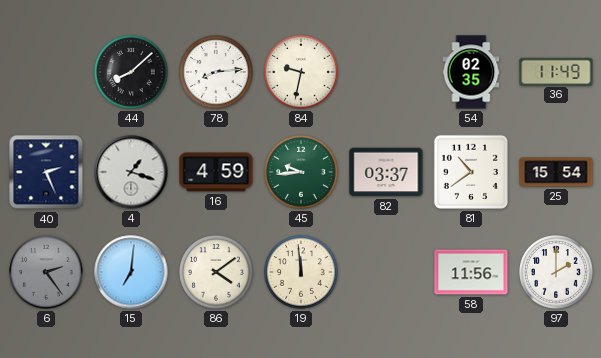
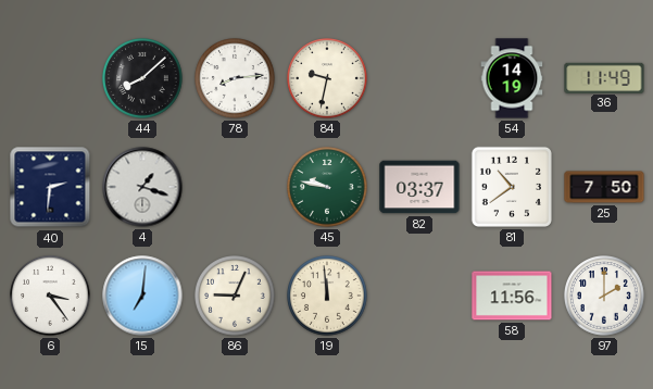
54: 02:35 -> 14:19
40: 2:26 -> 2:31
16: 4:59 -> none
45: 9:44 -> 9:47
25: 15:54 -> 7:50
6: 2:24 -> 3:24
6 dial: grey -> white
86: 4:09 -> 9:04
